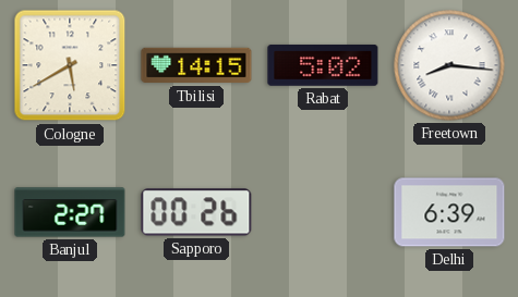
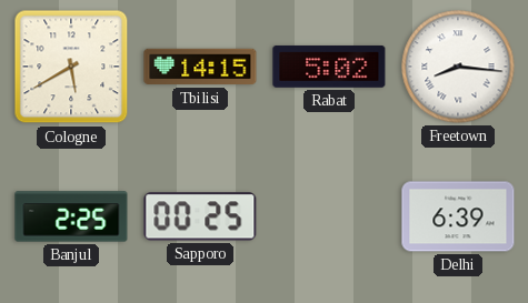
Banjul: 2:27 -> 2:25
Sapporo: 00:26 -> 00:25
